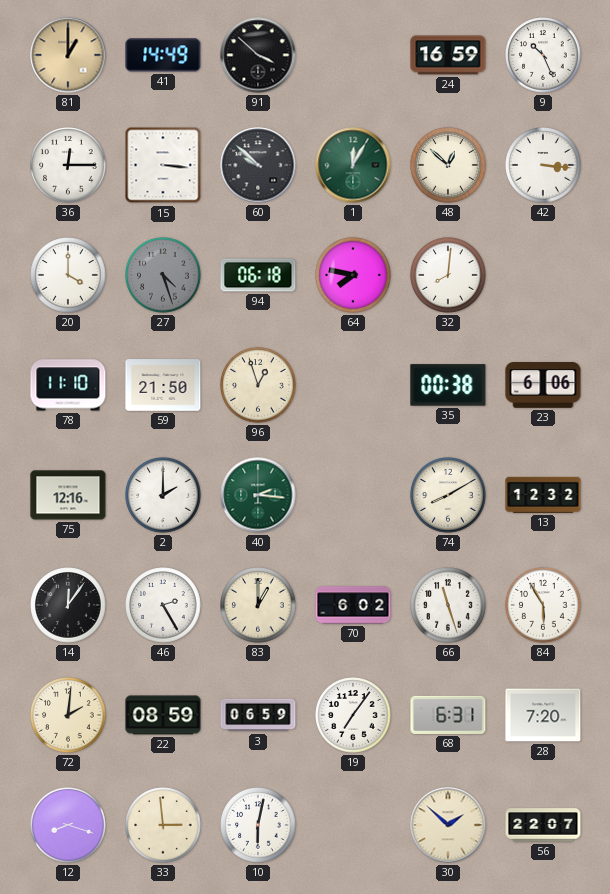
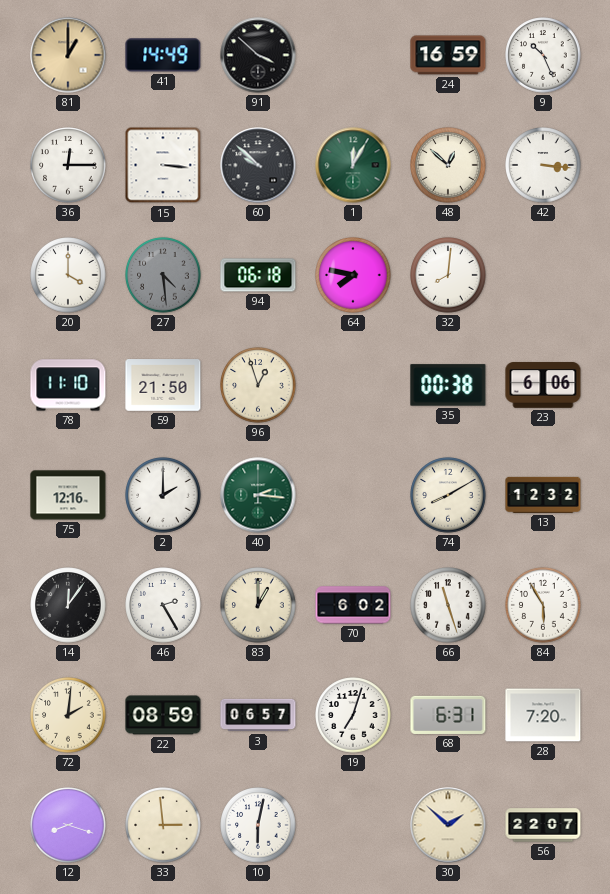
27: 4:27 -> 4:29
3: 06:59 -> 06:57
19: 7:06 -> 7:03
